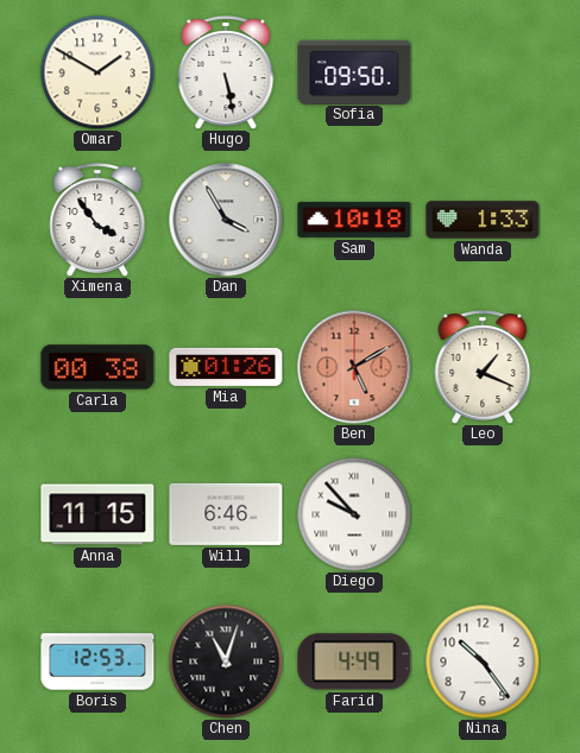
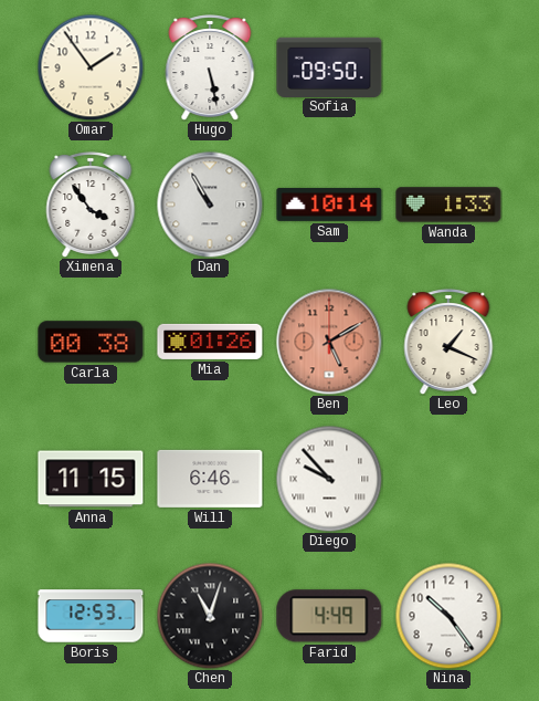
Omar: 1:50 -> 1:54
Dan: 3:55 -> 10:55
Sam: 10:18 -> 10:14
